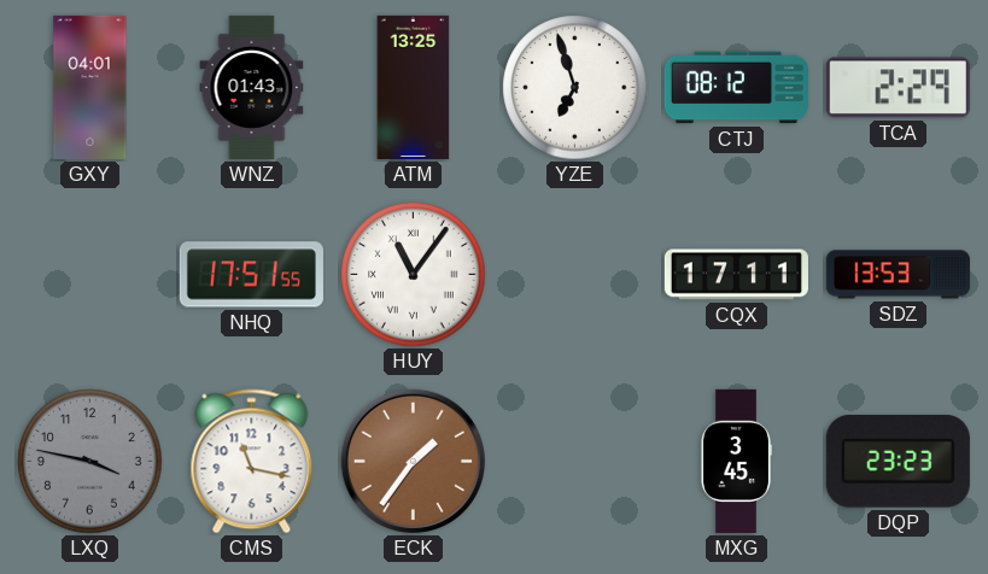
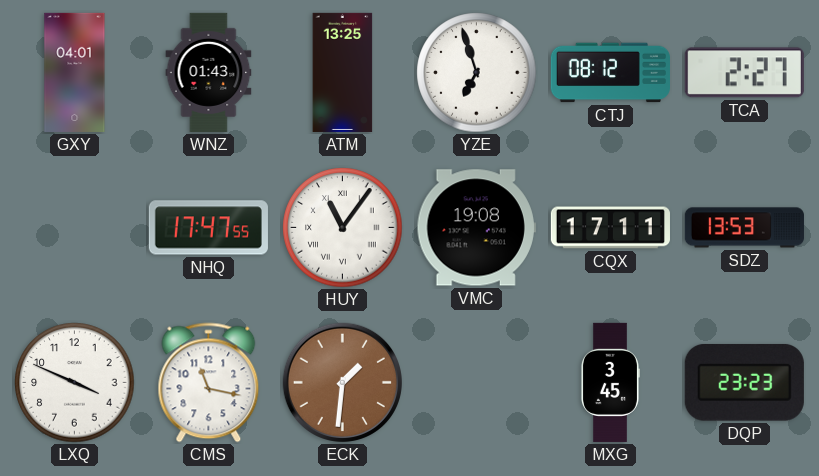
TCA: 2:29 -> 2:27
NHQ: 17:51 -> 17:47
VMC: none -> 19:08
LXQ: 3:47 -> 3:49
LXQ dial: grey -> white
ECK: 1:36 -> 1:31
